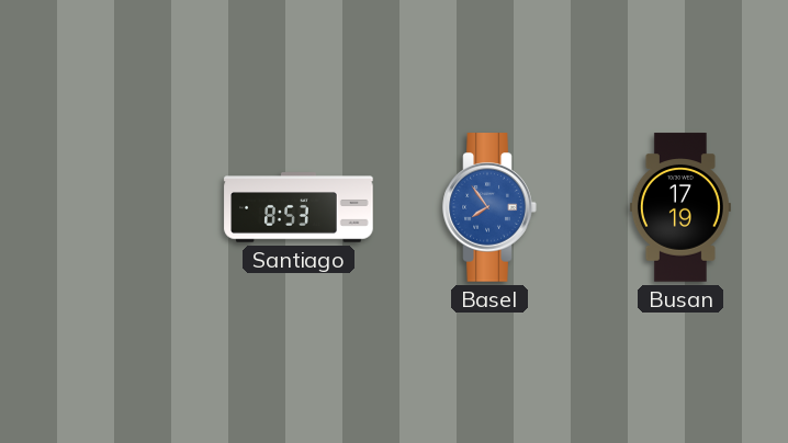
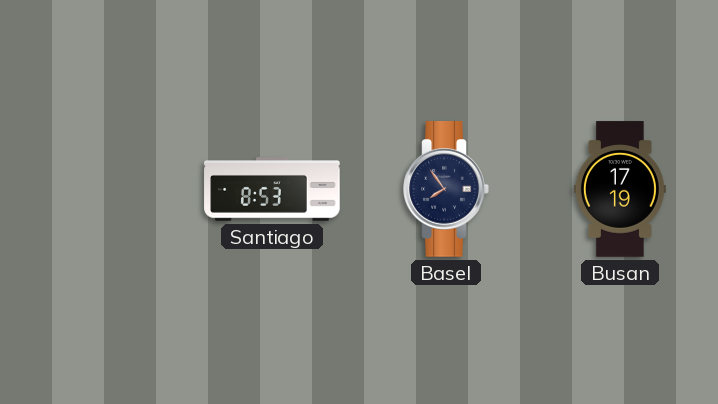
Basel dial: blue -> navy
